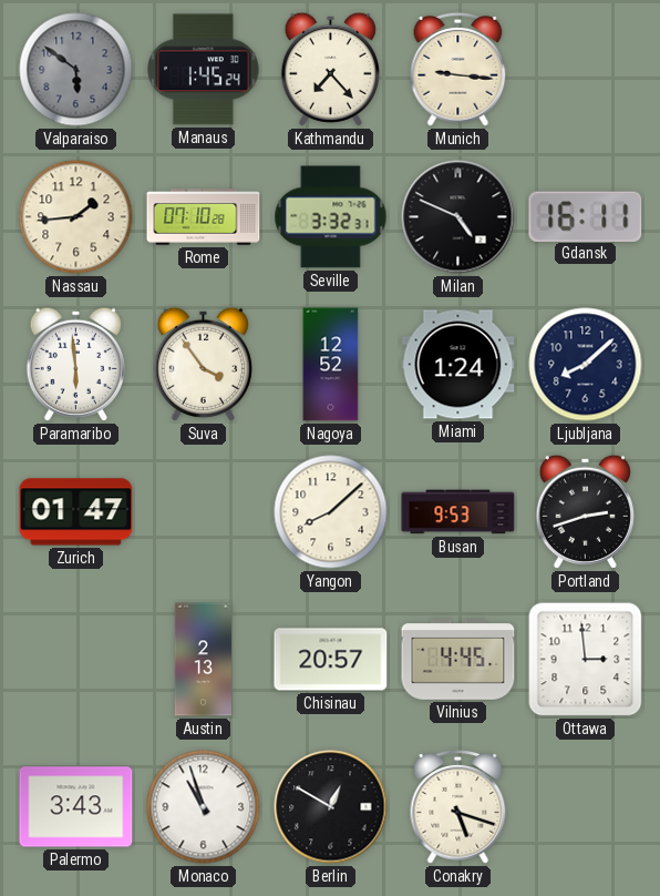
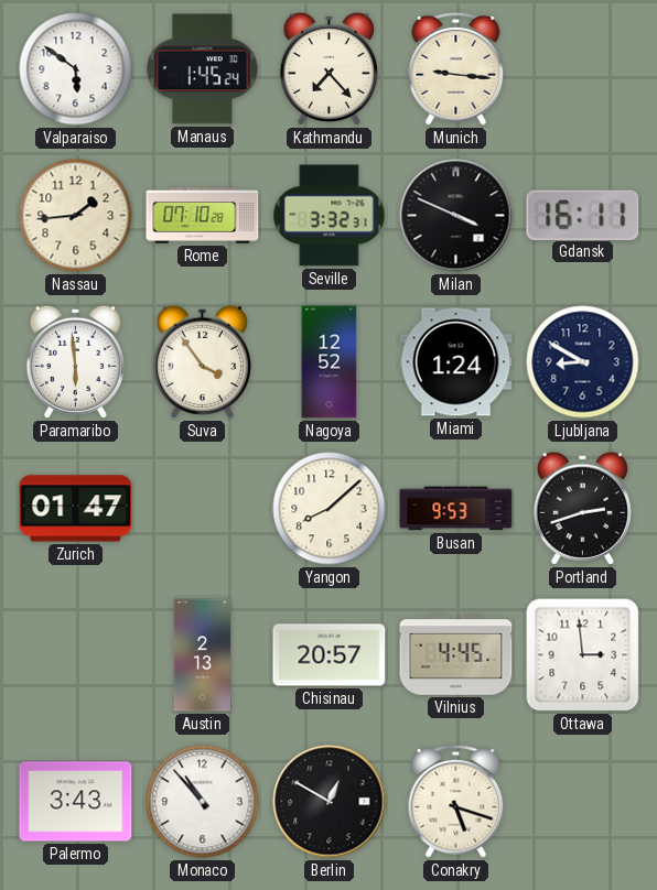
Valparaiso dial: grey -> white
Milan: 4:49 -> 3:49
Ljubljana: 8:08 -> 8:50
Monaco: 10:57 -> 10:53
